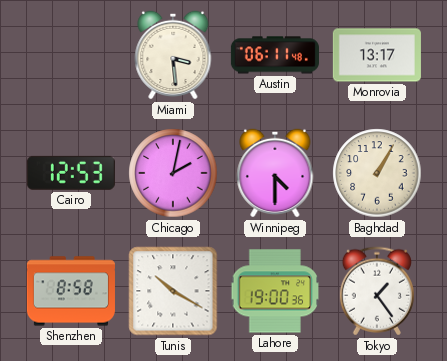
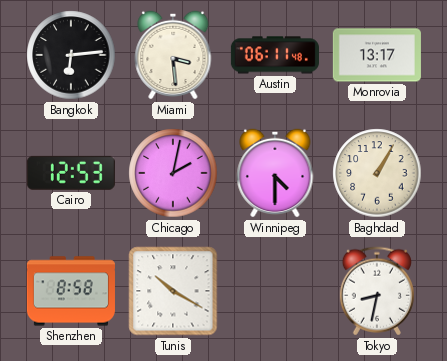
Bangkok: none -> 6:14
Lahore: 19:00 -> none
Tokyo: 1:24 -> 8:32
